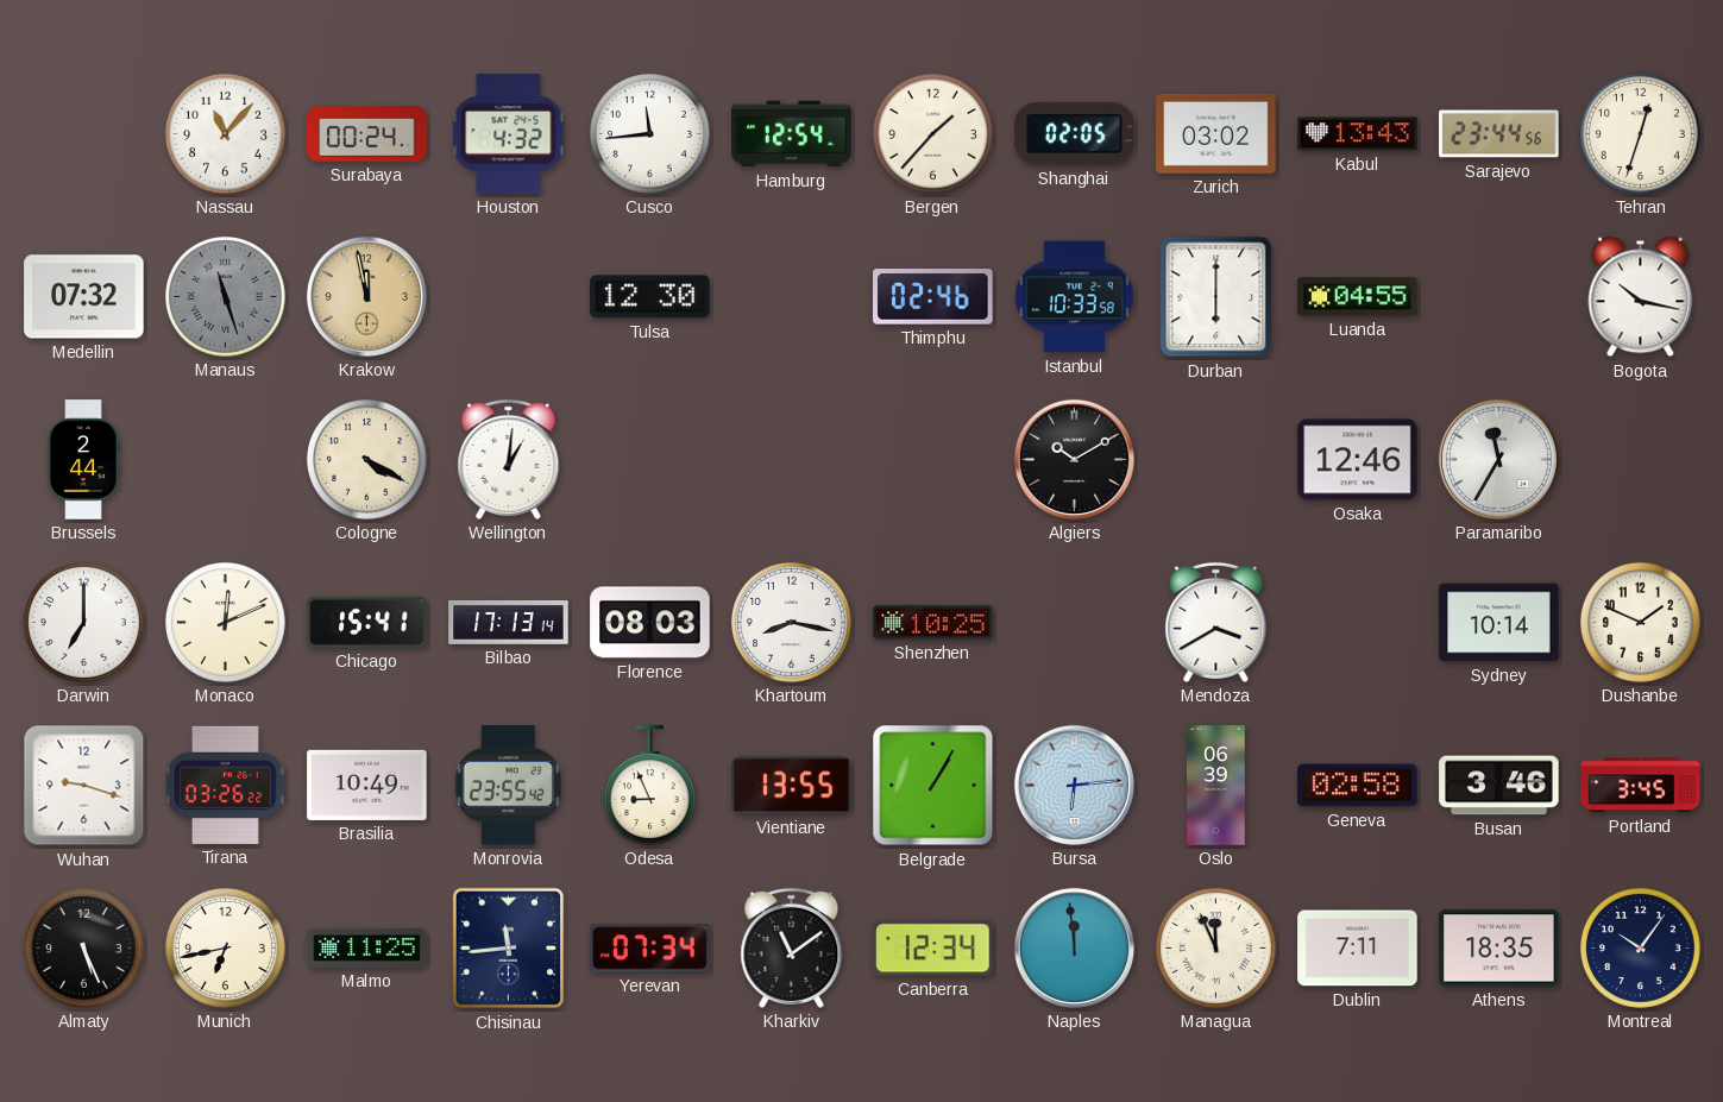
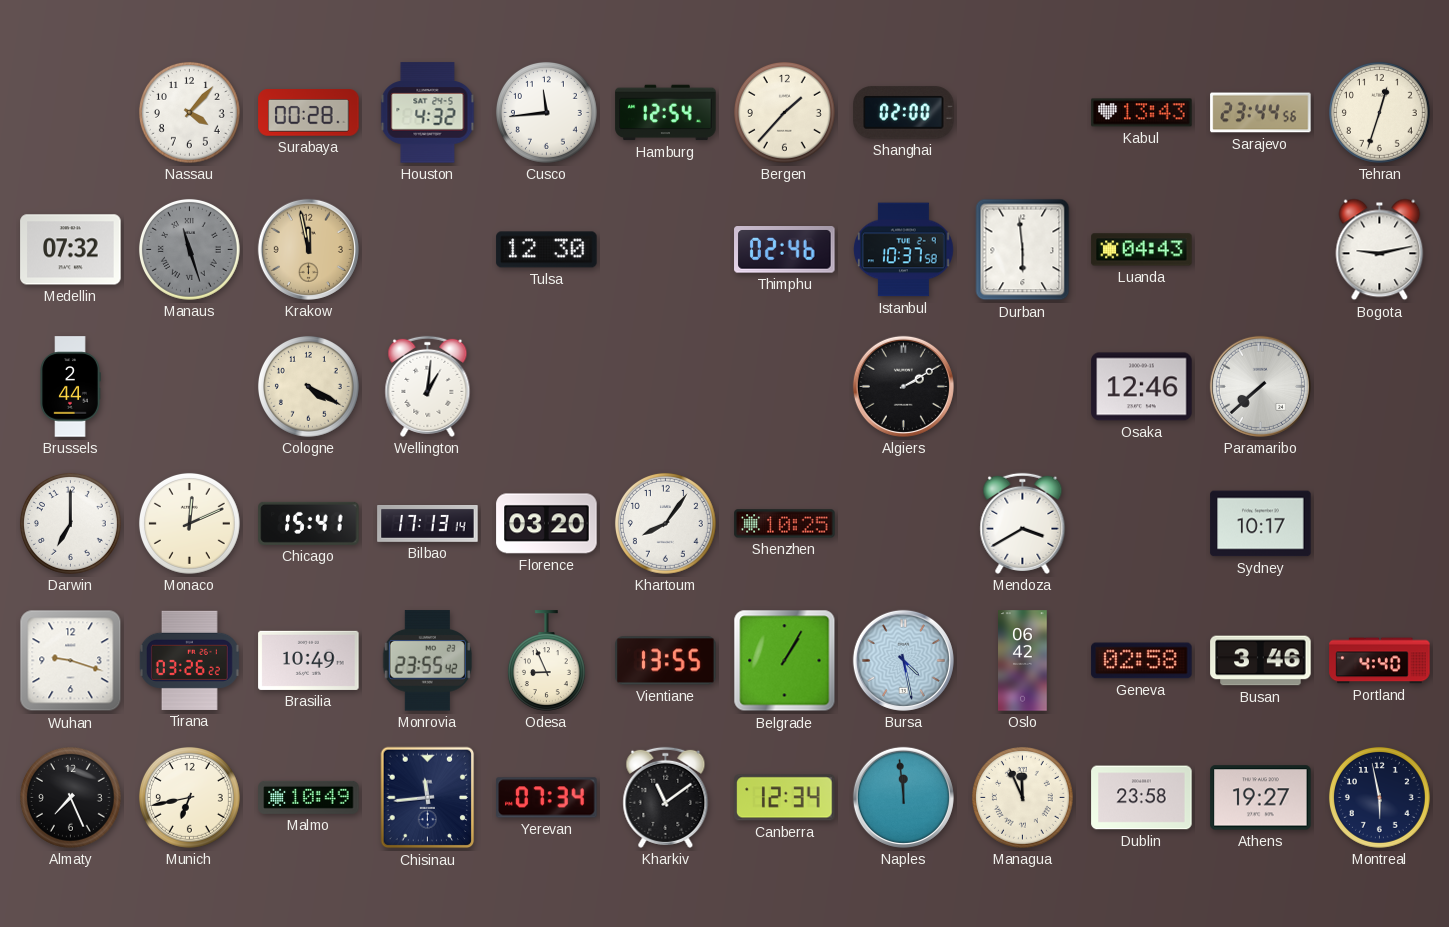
Nassau: 11:07 -> 4:07
Surabaya: 00:24 -> 00:28
Shanghai: 02:05 -> 02:00
Zurich: 03:02 -> none
Istanbul: 10:33 -> 10:37
Durban: 6:00 -> 5:59
Luanda: 04:55 -> 04:43
Bogota: 10:17 -> 9:13
Algiers: 10:10 -> 2:10
Paramaribo: 11:35 -> 7:38
Florence: 08:03 -> 03:20
Khartoum: 8:17 -> 8:06
Sydney: 10:14 -> 10:17
Dushanbe: 1:49 -> none
Bursa: 6:14 -> 4:28
Oslo: 06:39 -> 06:42
Portland: 3:45 -> 4:40
Almaty: 5:26 -> 7:26
Malmo: 11:25 -> 10:49
Dublin: 7:11 -> 23:58
Athens: 18:35 -> 19:27
Montreal: 10:06 -> 5:58
